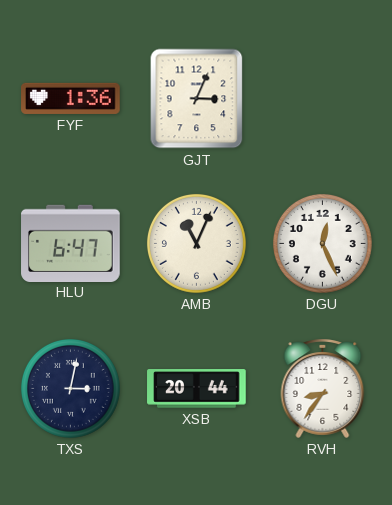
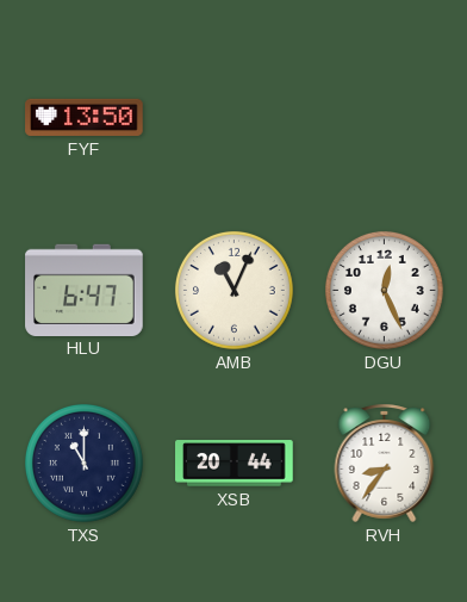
FYF: 1:36 -> 13:50
GJT: 3:04 -> none
TXS: 3:02 -> 11:00
